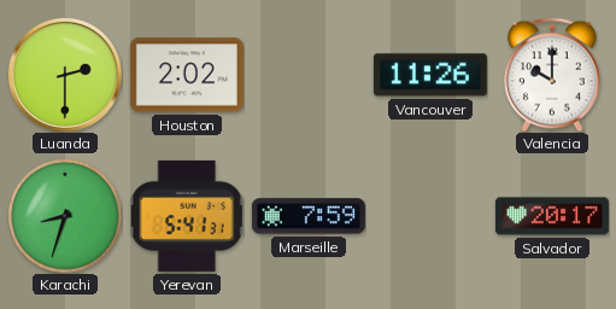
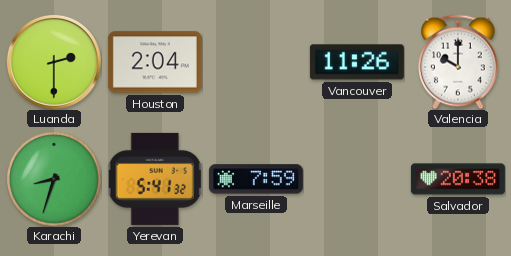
Houston: 2:02 -> 2:04
Yerevan: 5:41:31 -> 5:41:32
Salvador: 20:17 -> 20:38
